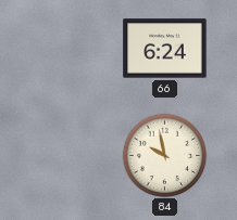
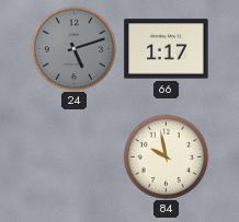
24: none -> 5:12
66: 6:24 -> 1:17
